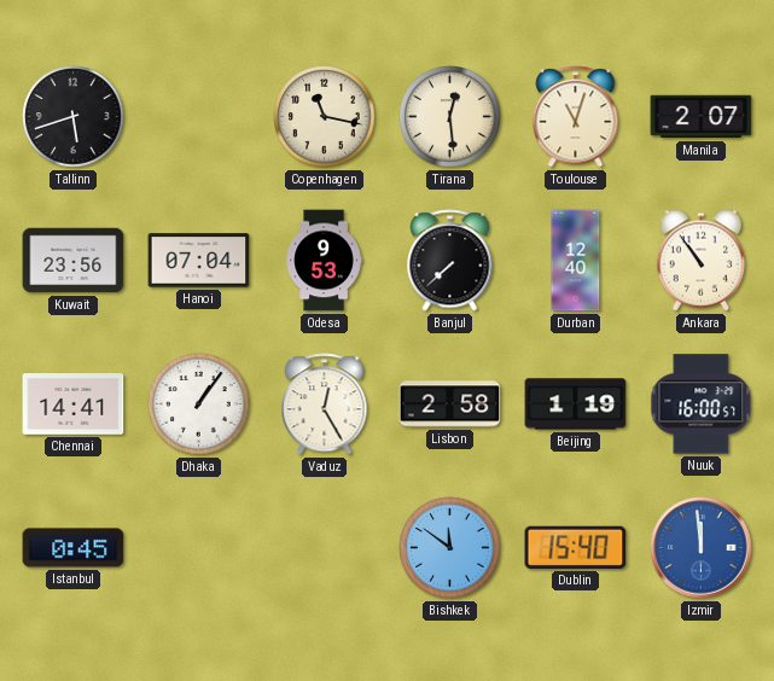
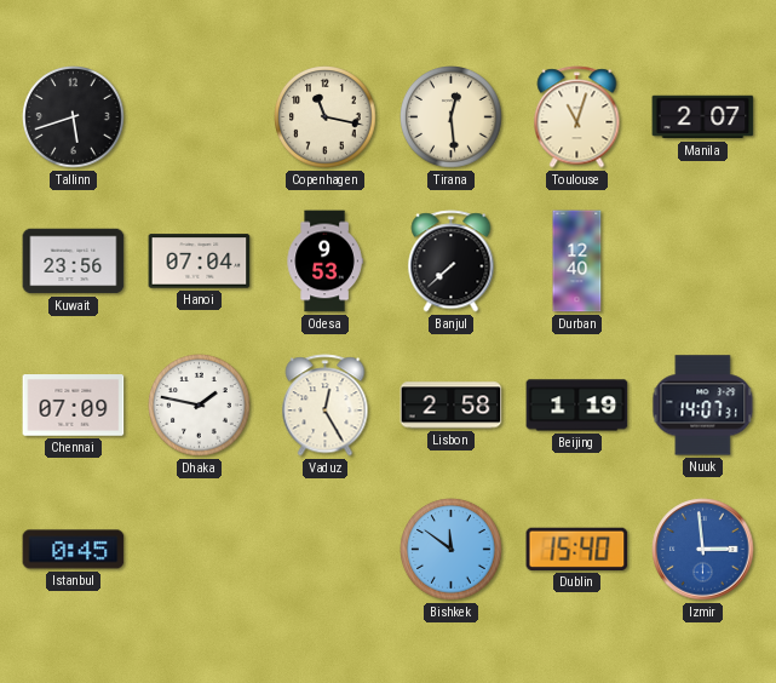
Ankara: 10:54 -> none
Chennai: 14:41 -> 07:09
Dhaka: 1:06 -> 1:47
Nuuk: 16:00 -> 14:07
Izmir: 11:59 -> 2:59
